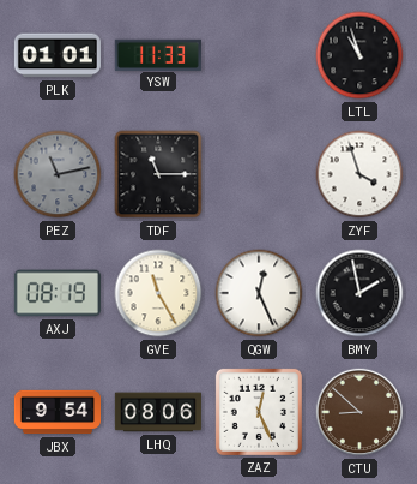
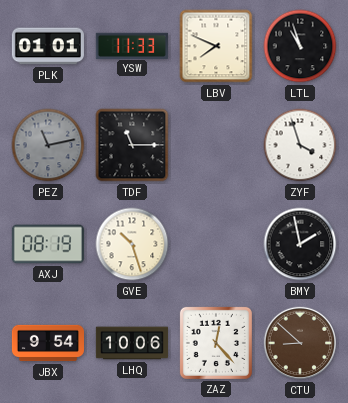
LBV: none -> 7:49
GVE: 11:25 -> 10:27
QGW: 12:26 -> none
LHQ: 08:06 -> 10:06
ZAZ: 12:26 -> 12:23
